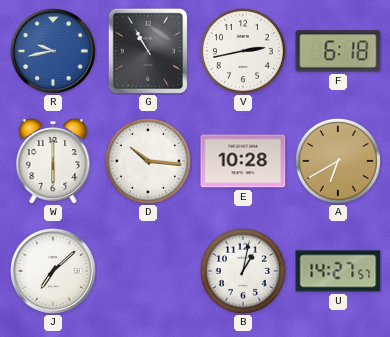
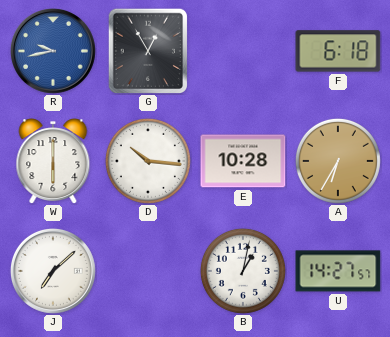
G: 10:55 -> 12:55
V: 2:43 -> none
A: 6:40 -> 6:35
